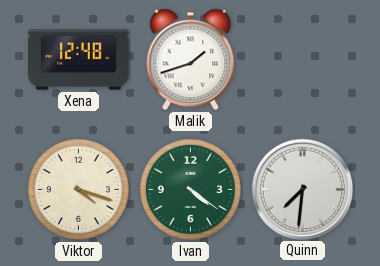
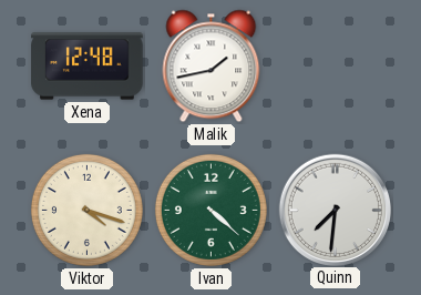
Malik: 1:42 -> 1:43
Ivan: 4:21 -> 4:22
